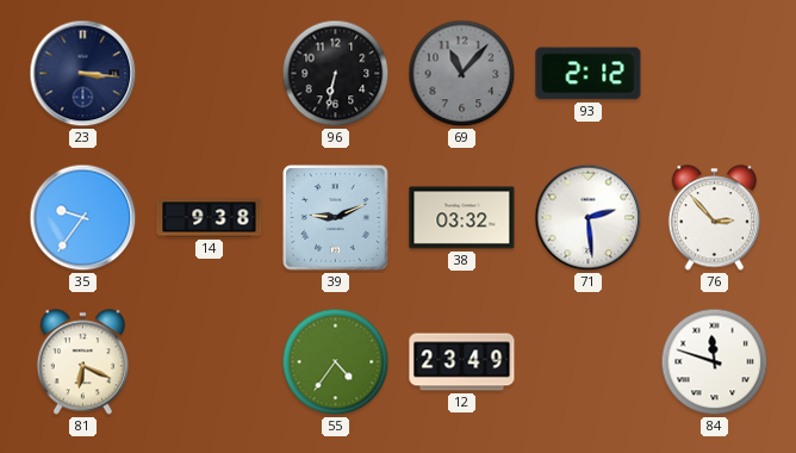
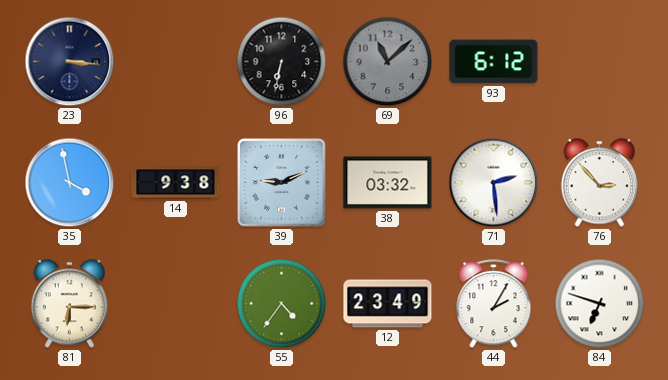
69: 11:07 -> 11:08
93: 2:12 -> 6:12
35: 9:36 -> 3:58
81: 6:19 -> 6:15
44: none -> 2:05
84: 11:48 -> 6:48
